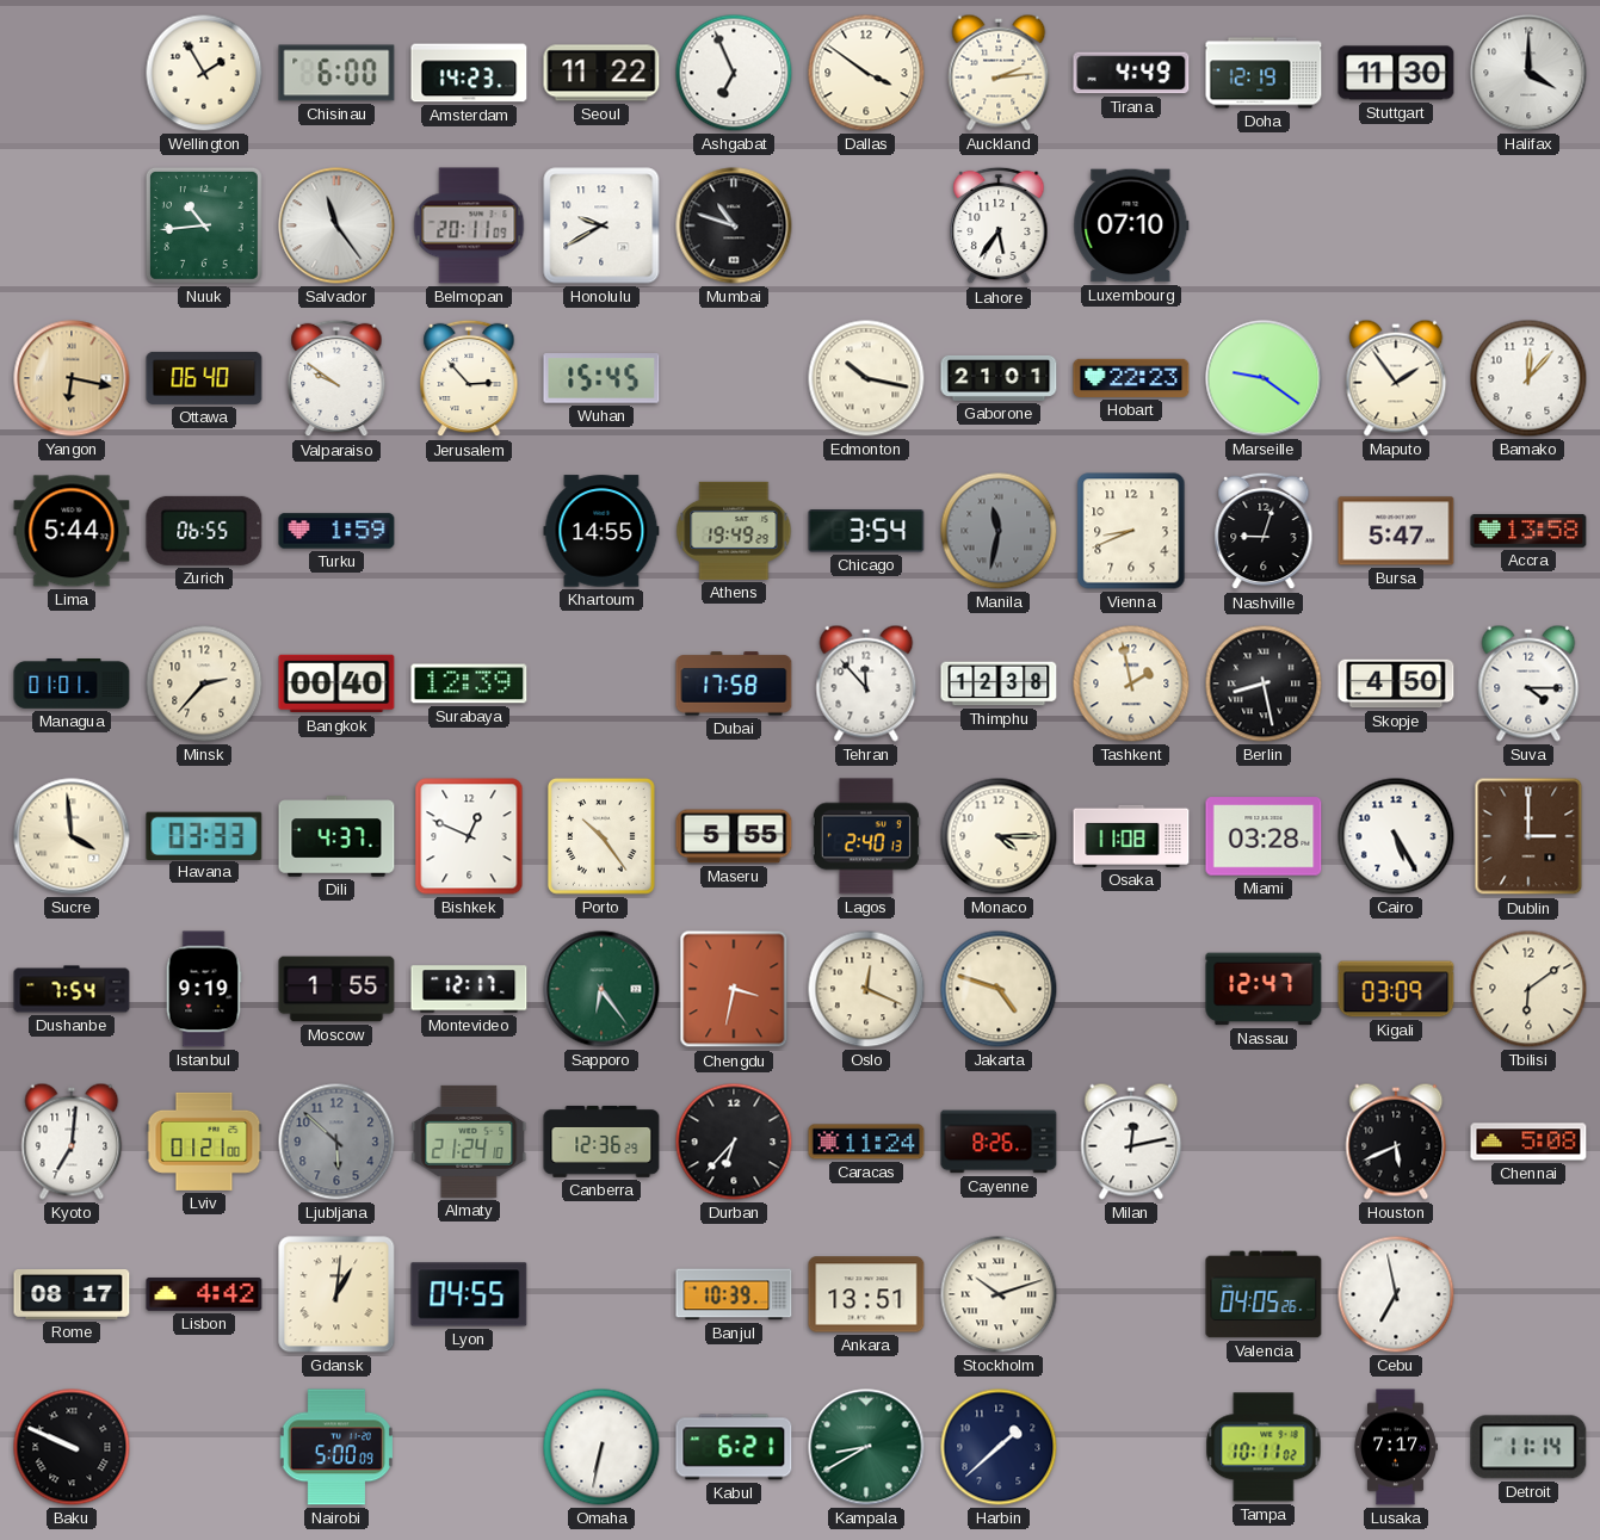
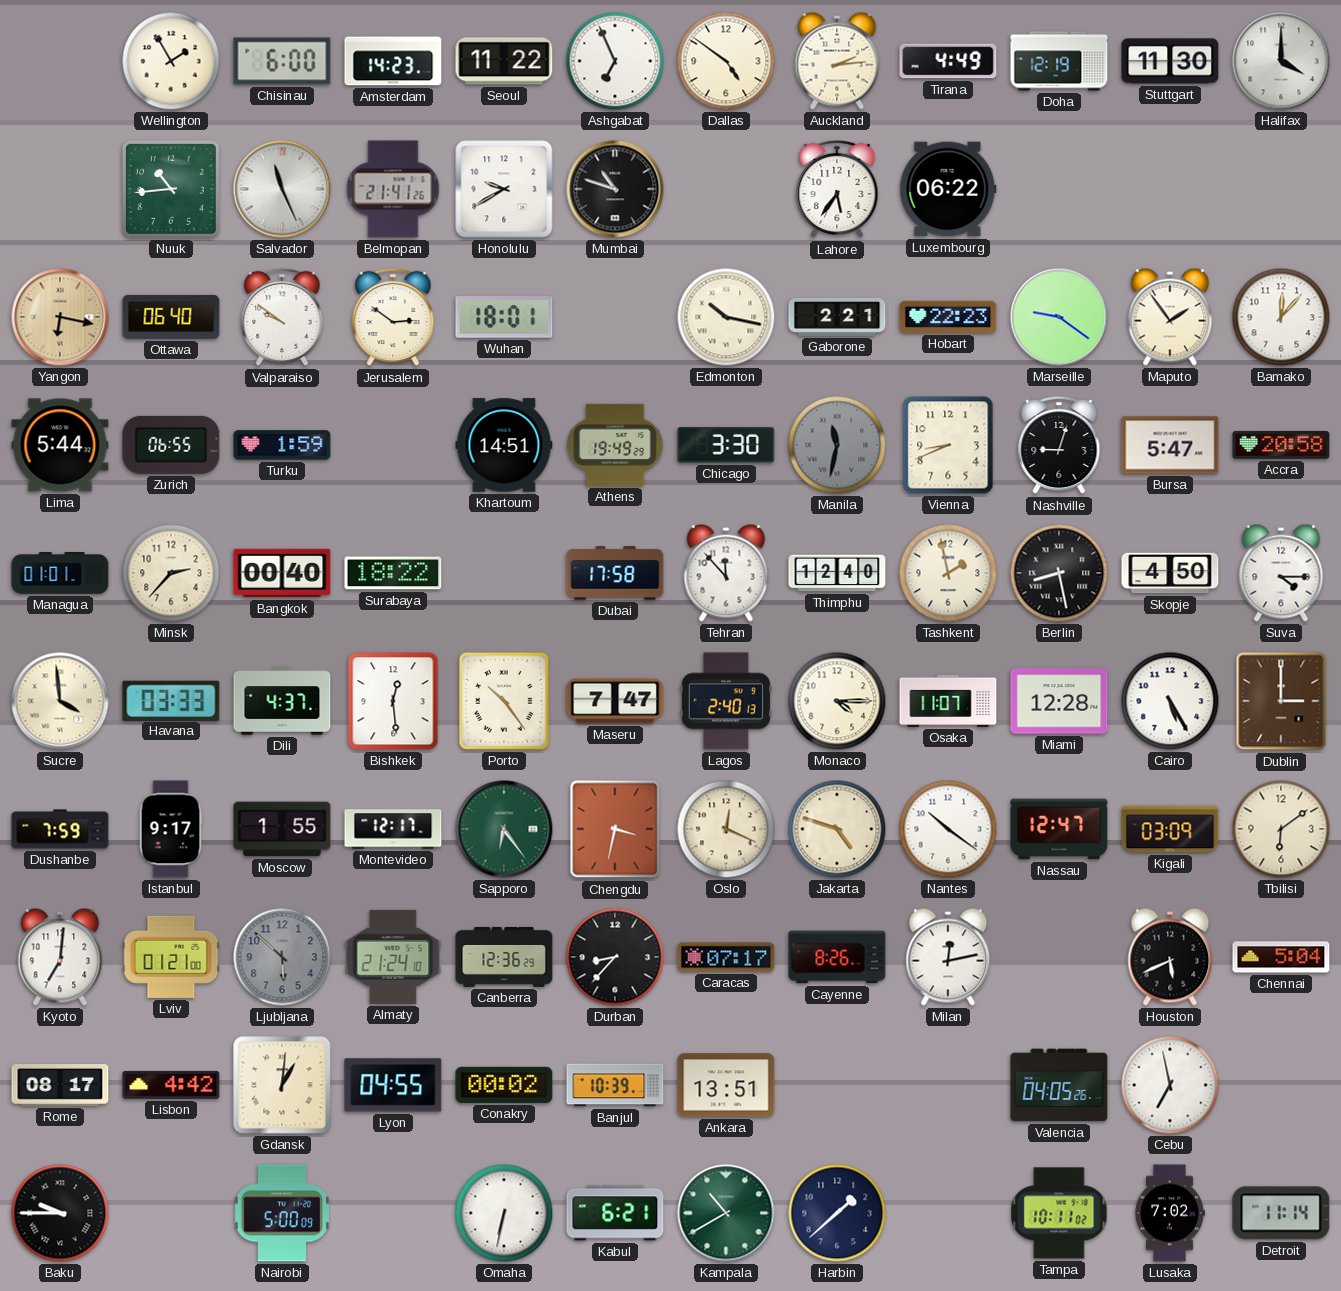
Dallas: 3:51 -> 4:51
Salvador: 11:24 -> 11:26
Belmopan: 20:11 -> 21:41
Luxembourg: 07:10 -> 06:22
Jerusalem: 2:53 -> 2:51
Wuhan: 15:45 -> 18:01
Gaborone: 21:01 -> 2:21
Khartoum: 14:55 -> 14:51
Chicago: 3:54 -> 3:30
Accra: 13:58 -> 20:58
Surabaya: 12:39 -> 18:22
Thimphu: 12:38 -> 12:40
Bishkek: 12:49 -> 12:29
Maseru: 5:55 -> 7:47
Osaka: 11:08 -> 11:07
Miami: 03:28 -> 12:28
Dushanbe: 7:54 -> 7:59
Istanbul: 9:19 -> 9:17
Nantes: none -> 10:21
Durban: 6:37 -> 8:37
Caracas: 11:24 -> 07:17
Chennai: 5:08 -> 5:04
Conakry: none -> 00:02
Stockholm: 10:12 -> none
Baku: 9:49 -> 9:45
Kampala: 8:40 -> 10:40
Lusaka: 7:17 -> 7:02
